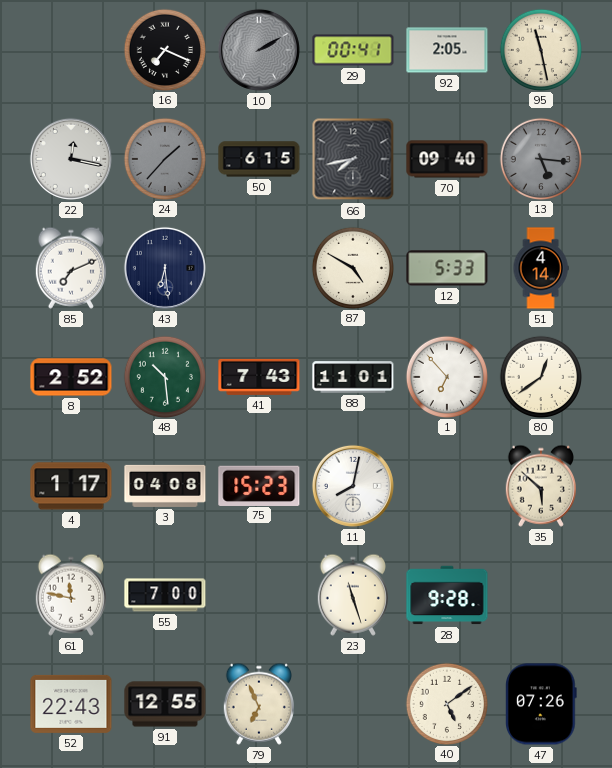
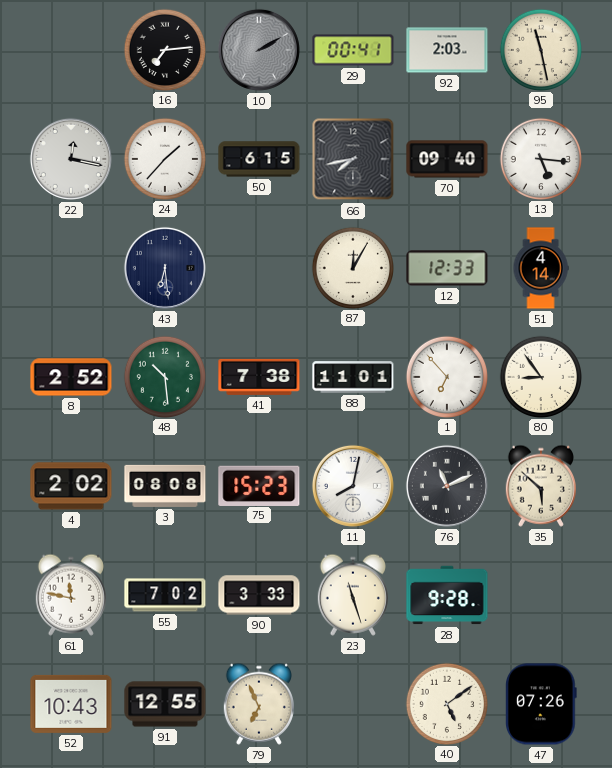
16: 7:19 -> 7:14
92: 2:05 -> 2:03
24 dial: grey -> white
13 dial: grey -> white
85: 7:11 -> none
87: 4:50 -> 12:05
12: 5:33 -> 12:33
41: 7:43 -> 7:38
80: 12:39 -> 8:54
4: 1:17 -> 2:02
3: 04:08 -> 08:08
76: none -> 11:11
55: 7:00 -> 7:02
90: none -> 3:33
52: 22:43 -> 10:43
